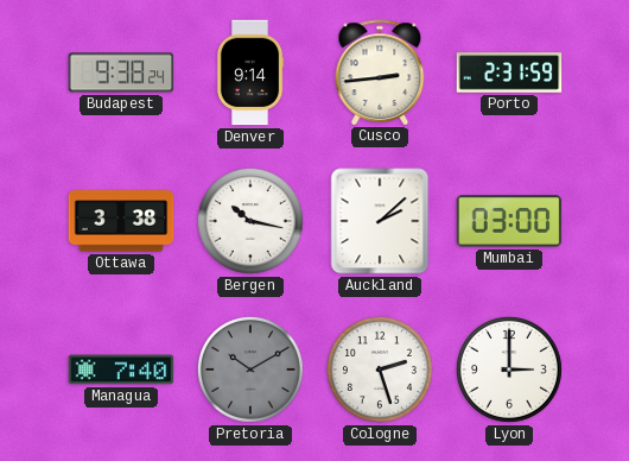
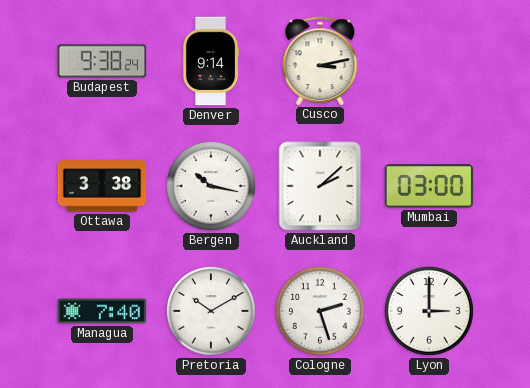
Cusco: 2:44 -> 3:13
Porto: 2:31 -> none
Pretoria dial: grey -> white
